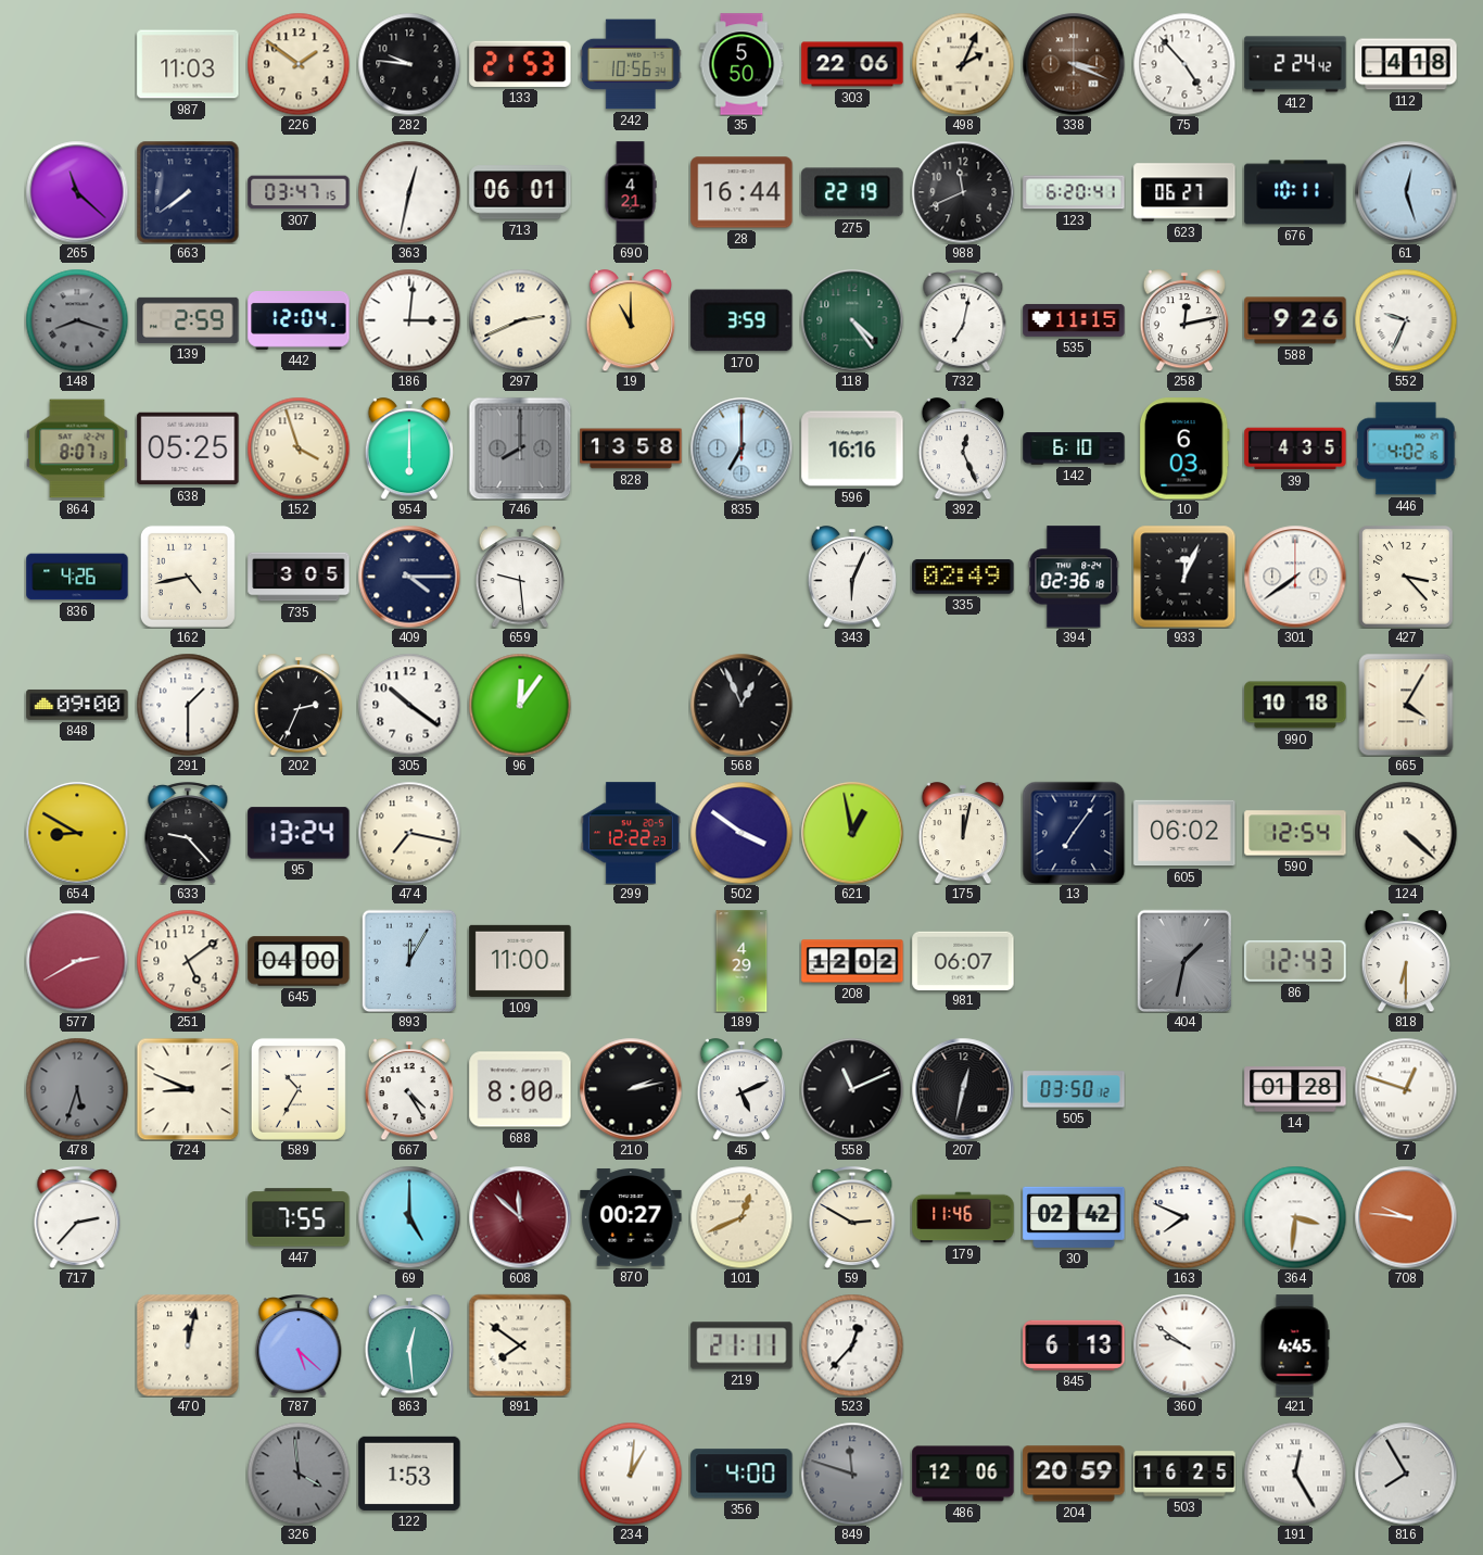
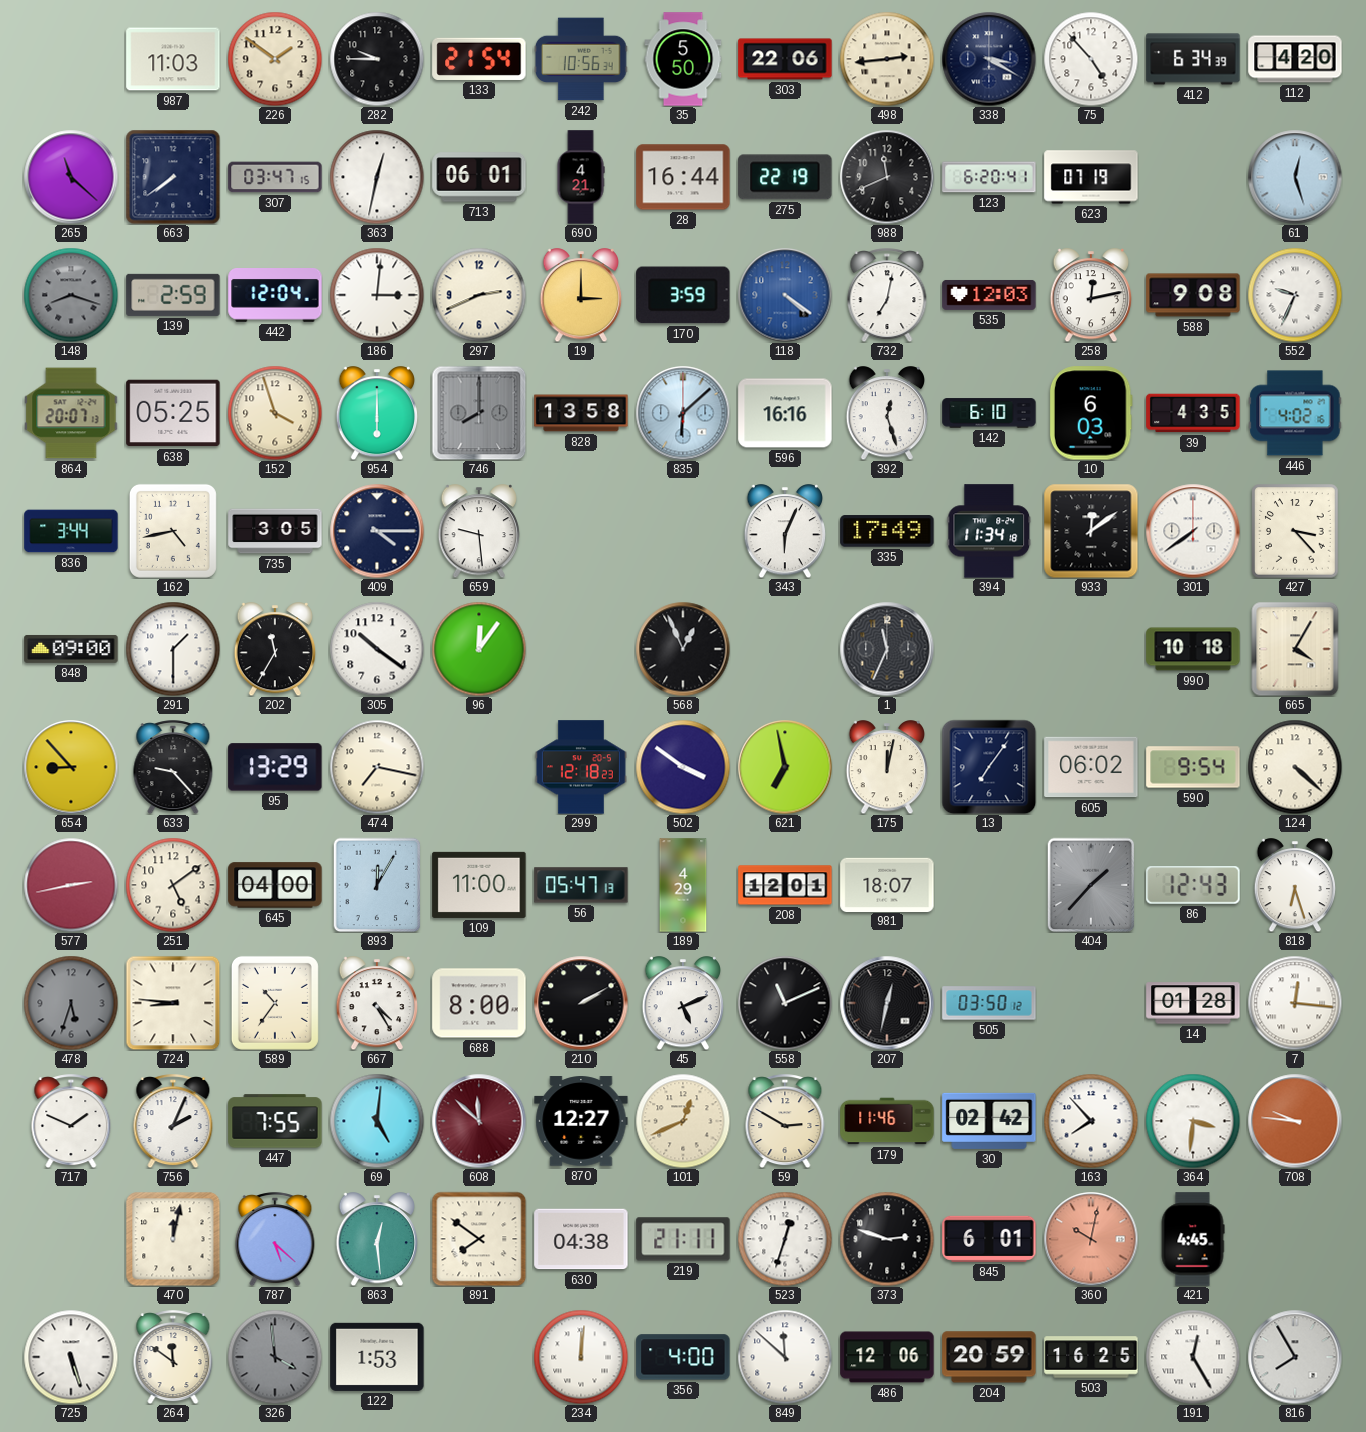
282: 9:46 -> 9:45
133: 21:53 -> 21:54
498: 2:04 -> 2:44
338: 3:19 -> 3:20
338 dial: brown -> navy
412: 2:24 -> 6:34
112: 4:18 -> 4:20
623: 06:27 -> 07:19
676: 10:11 -> none
19: 11:00 -> 3:00
118: 4:24 -> 4:21
118 dial: green -> blue
535: 11:15 -> 12:03
588: 9:26 -> 9:08
864: 8:07 -> 20:07
835: 7:00 -> 6:08
392: 12:26 -> 12:27
836: 4:26 -> 3:44
335: 02:49 -> 17:49
394: 02:36 -> 11:34
933: 12:04 -> 12:09
202: 2:34 -> 11:35
1: none -> 11:34
654: 8:50 -> 8:53
95: 13:24 -> 13:29
299: 12:22 -> 12:18
621: 12:58 -> 6:58
590: 12:54 -> 9:54
577: 2:40 -> 2:43
56: none -> 05:47
208: 12:02 -> 12:01
981: 06:07 -> 18:07
404: 1:32 -> 1:37
818: 6:30 -> 6:27
724: 8:49 -> 8:46
589: 10:35 -> 10:36
210: 2:13 -> 2:10
7: 12:48 -> 12:16
717: 2:37 -> 1:49
756: none -> 2:04
69: 5:00 -> 5:01
870: 00:27 -> 12:27
163: 7:49 -> 7:53
630: none -> 04:38
523: 12:37 -> 12:33
373: none -> 2:48
845: 6:13 -> 6:01
360: 9:51 -> 10:02
360 dial: white -> salmon
725: none -> 5:27
264: none -> 11:51
234: 1:01 -> 12:01
849: 11:48 -> 11:52
849 dial: grey -> white
